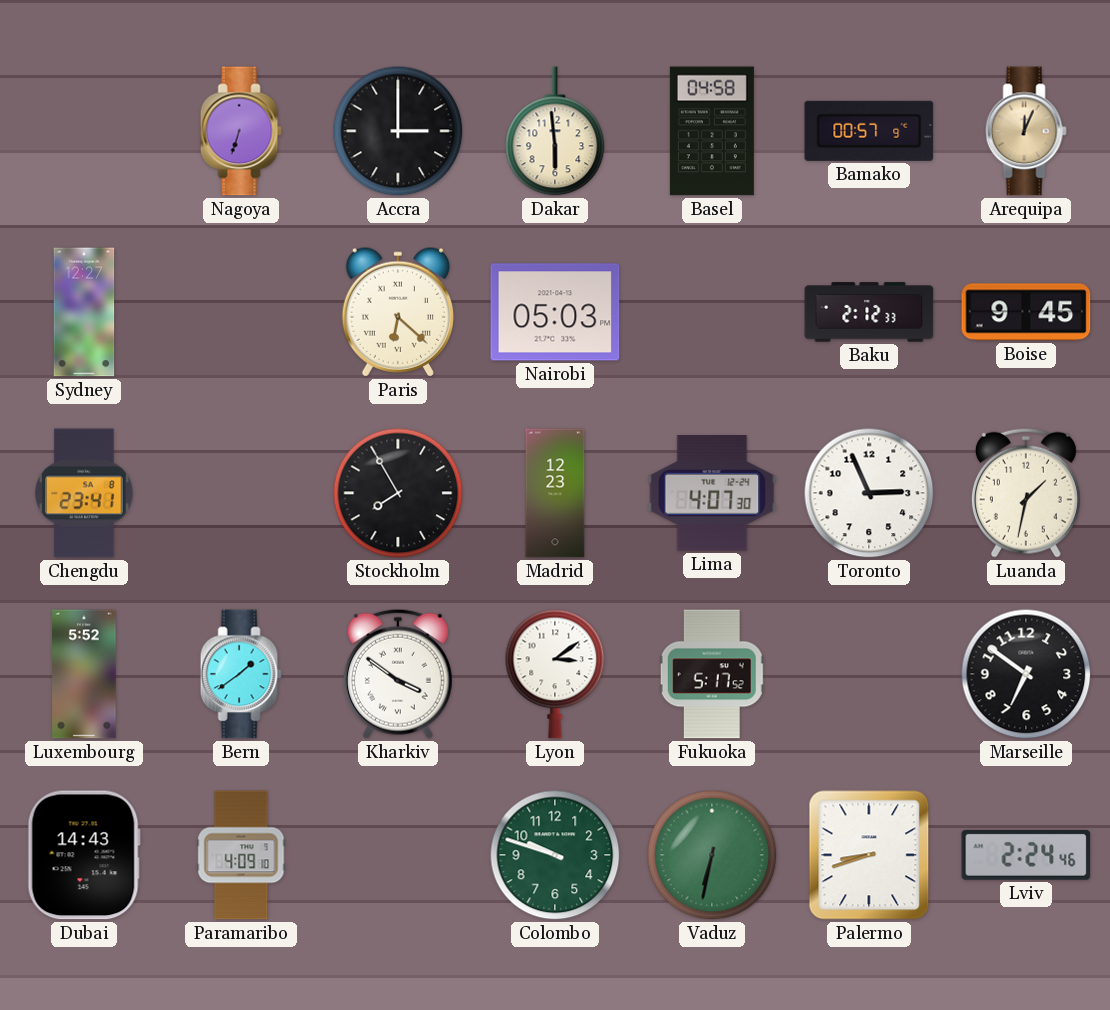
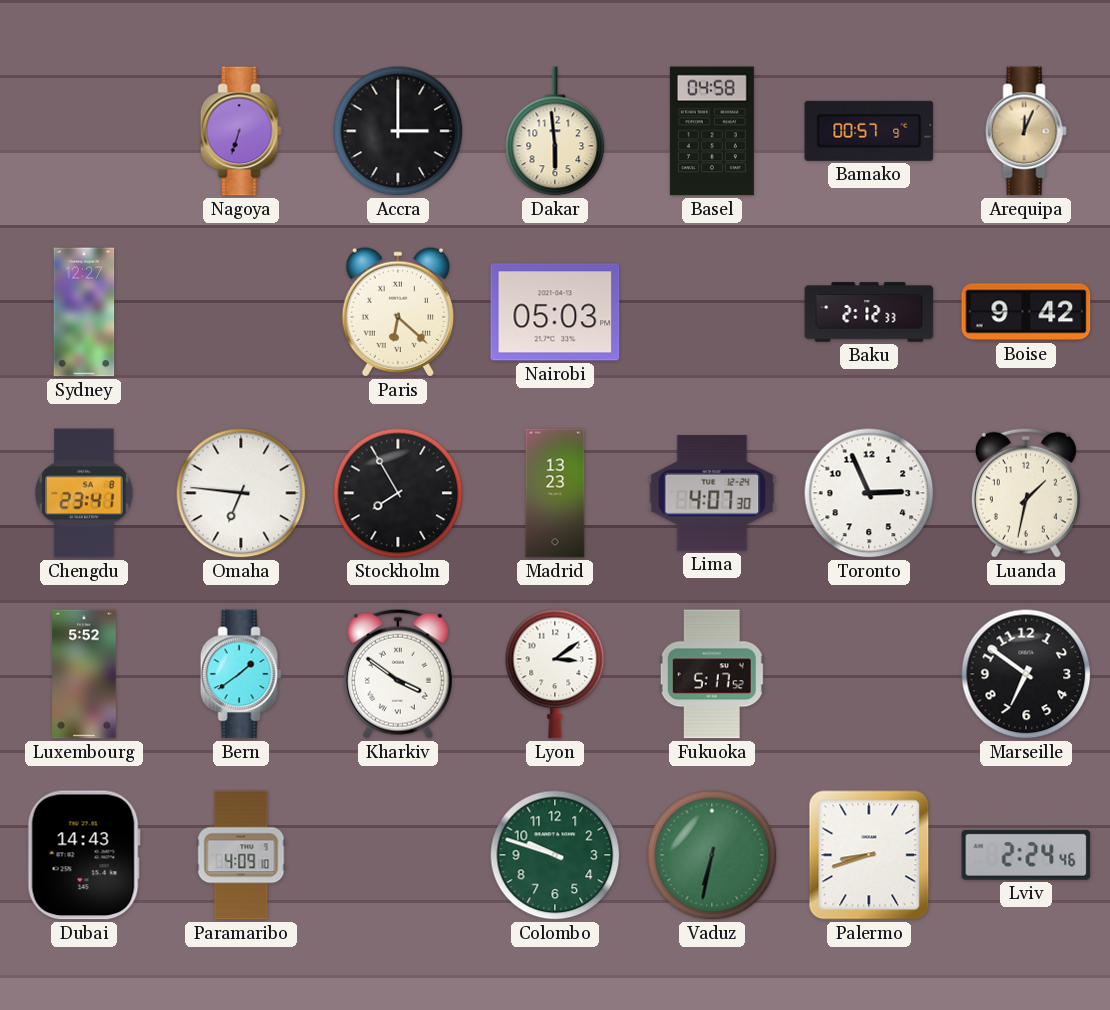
Boise: 9:45 -> 9:42
Omaha: none -> 6:46
Madrid: 12:23 -> 13:23
